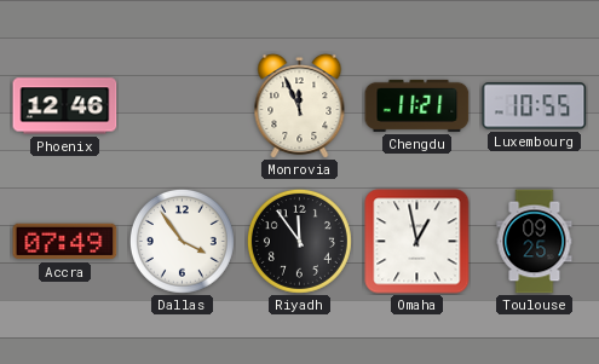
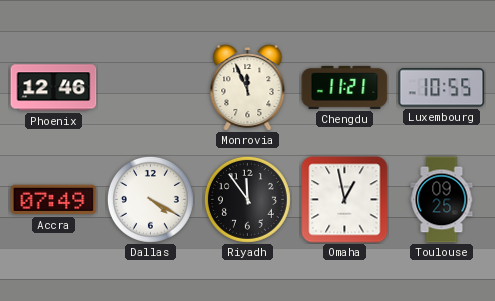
Dallas: 3:54 -> 4:20
